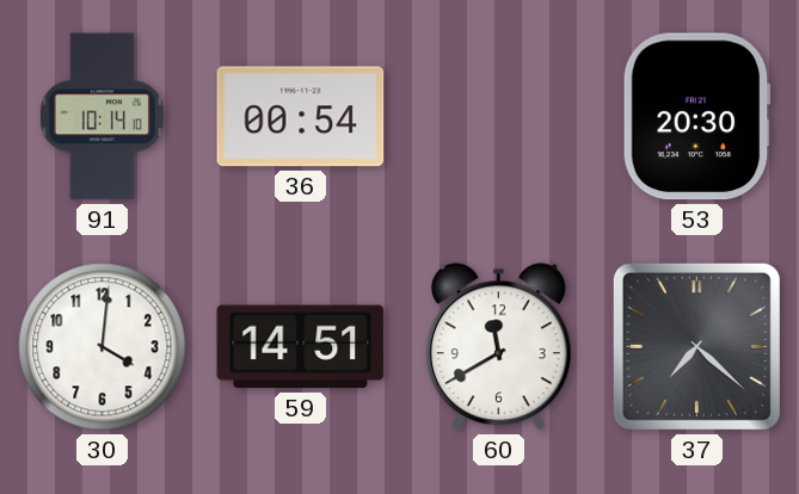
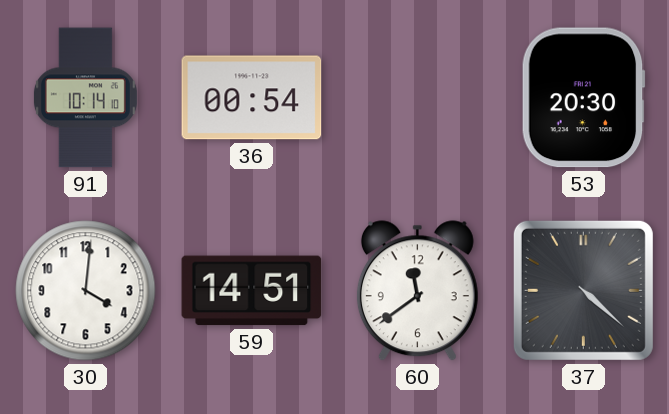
60: 11:40 -> 11:39
37: 7:22 -> 4:22
